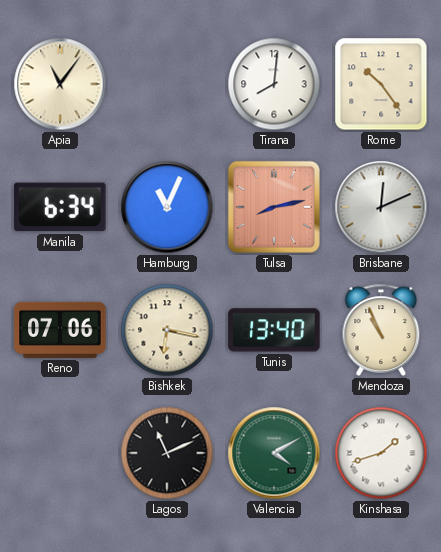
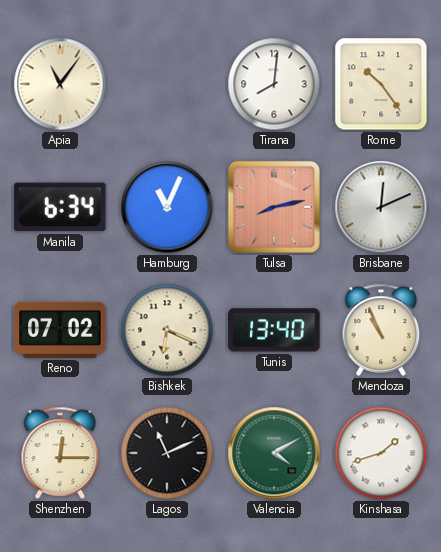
Reno: 07:06 -> 07:02
Bishkek: 6:17 -> 6:19
Shenzhen: none -> 12:15
